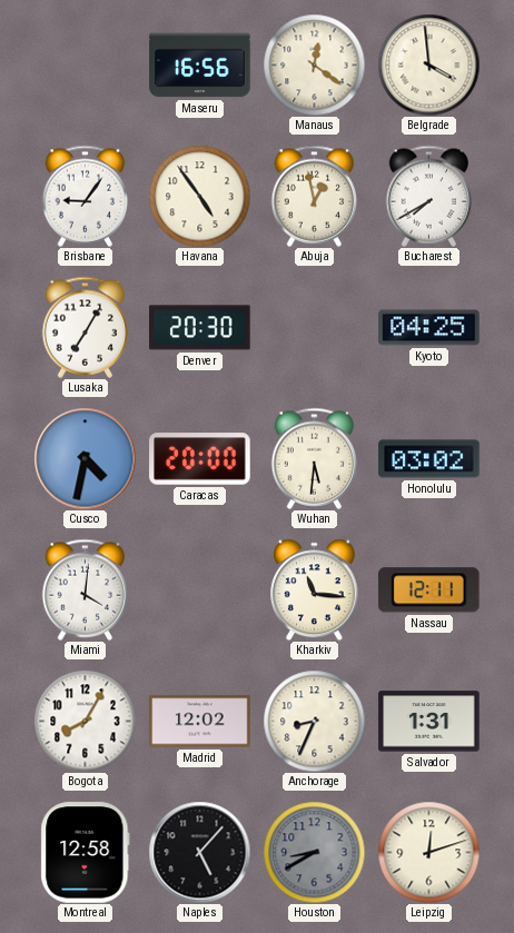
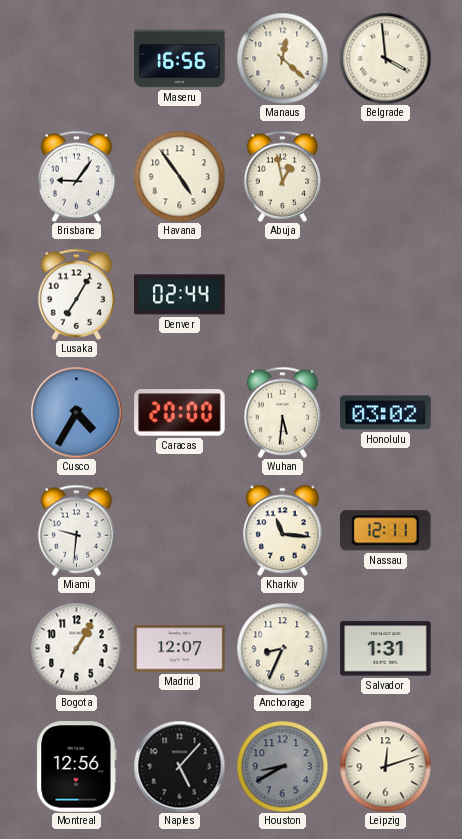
Manaus: 12:21 -> 12:22
Bucharest: 7:40 -> none
Denver: 20:30 -> 02:44
Kyoto: 04:25 -> none
Cusco: 4:32 -> 4:35
Miami: 4:01 -> 9:31
Bogota: 8:05 -> 1:05
Madrid: 12:02 -> 12:07
Montreal: 12:58 -> 12:56
